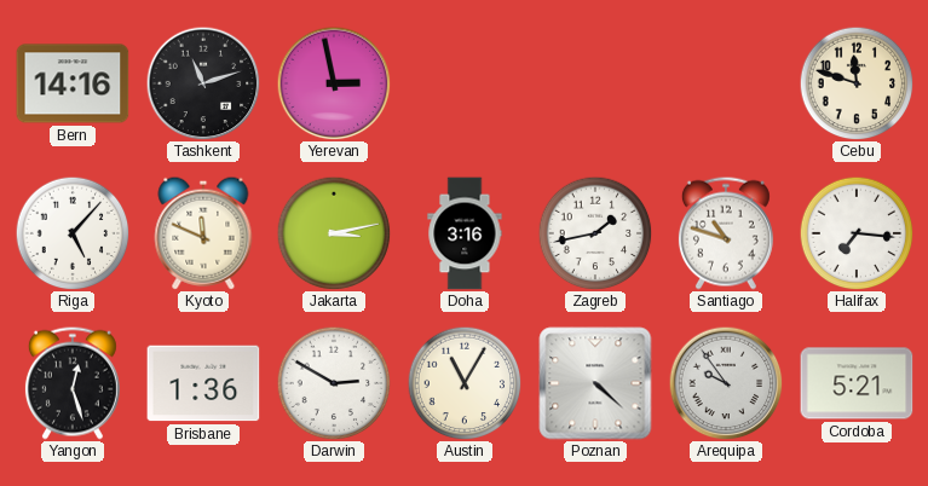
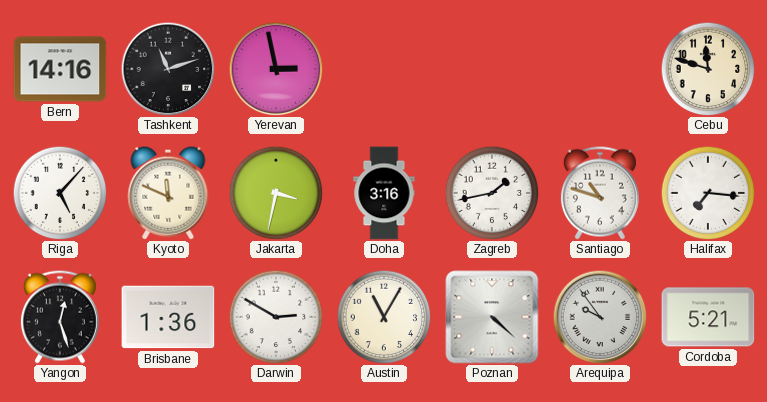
Jakarta: 3:13 -> 3:32
